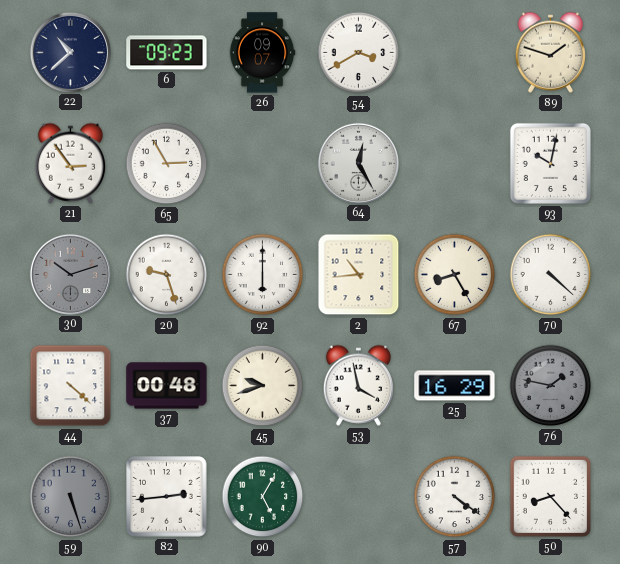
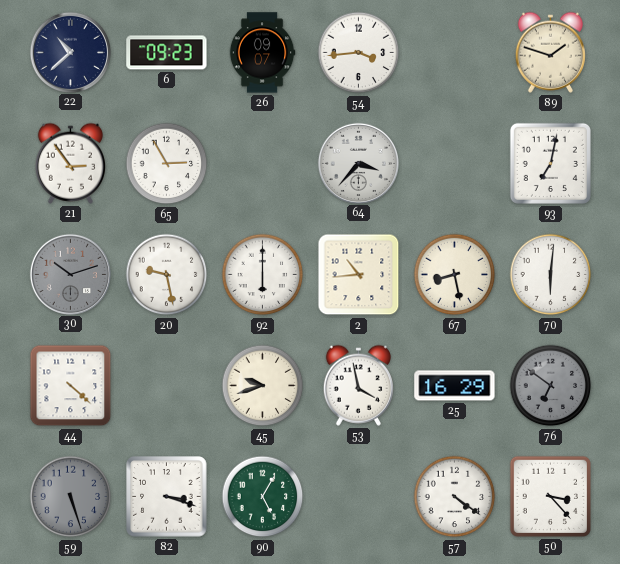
54: 3:40 -> 3:44
64: 12:25 -> 3:37
93: 10:02 -> 7:02
20: 9:27 -> 9:28
67: 8:25 -> 8:28
70: 4:22 -> 6:01
37: 00:48 -> none
76: 1:47 -> 6:51
82: 2:44 -> 3:18
50: 8:23 -> 3:23
